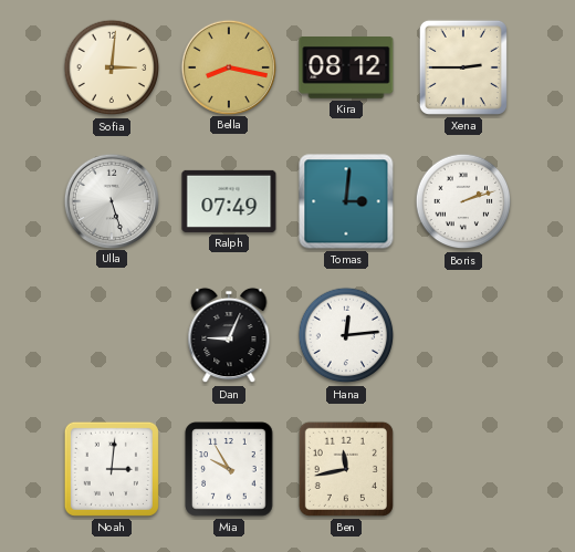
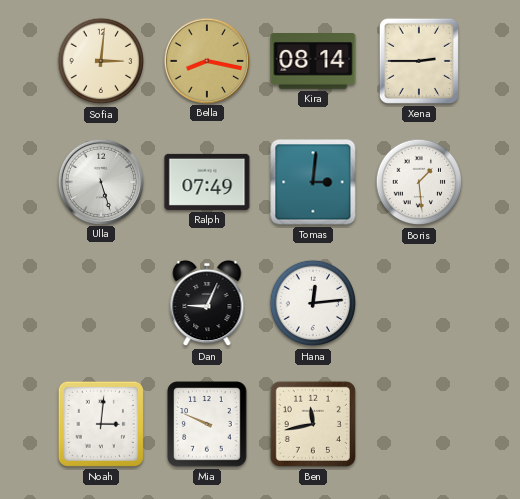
Kira: 08:12 -> 08:14
Boris: 2:12 -> 1:29
Mia: 9:55 -> 9:49
